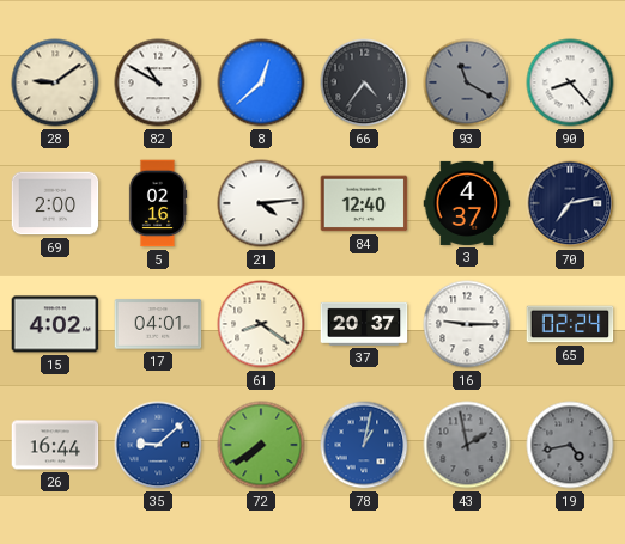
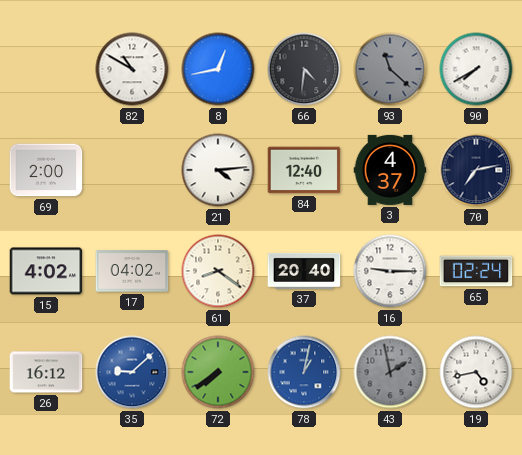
28: 9:09 -> none
8: 12:38 -> 12:43
66: 4:36 -> 4:31
93: 11:20 -> 11:22
90: 8:23 -> 7:40
5: 02:16 -> none
17: 04:01 -> 04:02
37: 20:37 -> 20:40
26: 16:44 -> 16:12
19 dial: grey -> white
